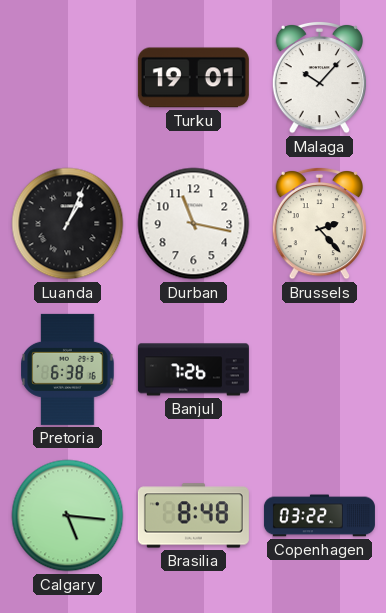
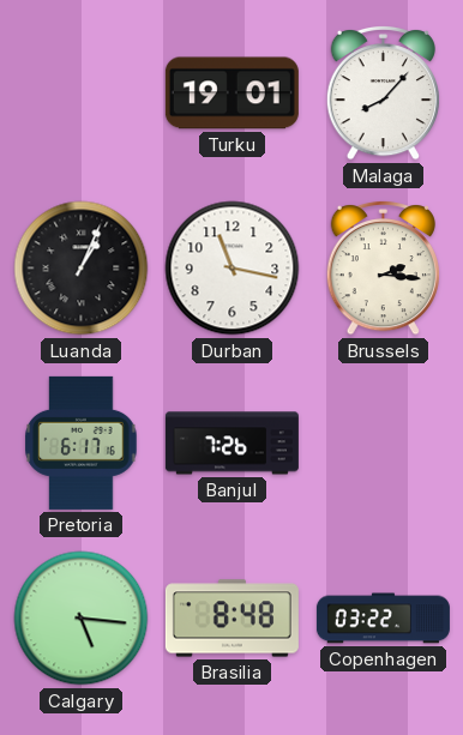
Malaga: 10:07 -> 8:07
Brussels: 2:23 -> 2:16
Pretoria: 6:38 -> 6:17
